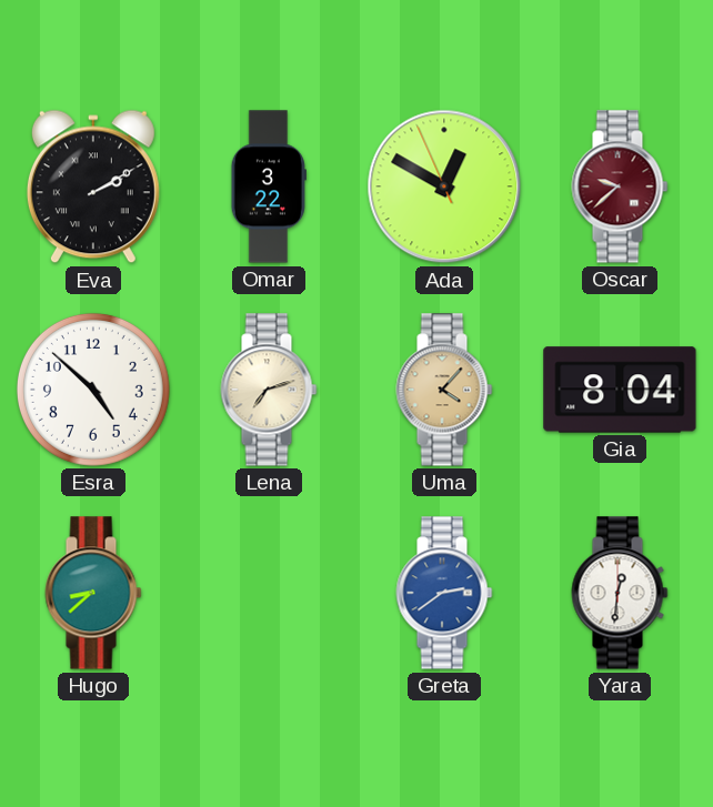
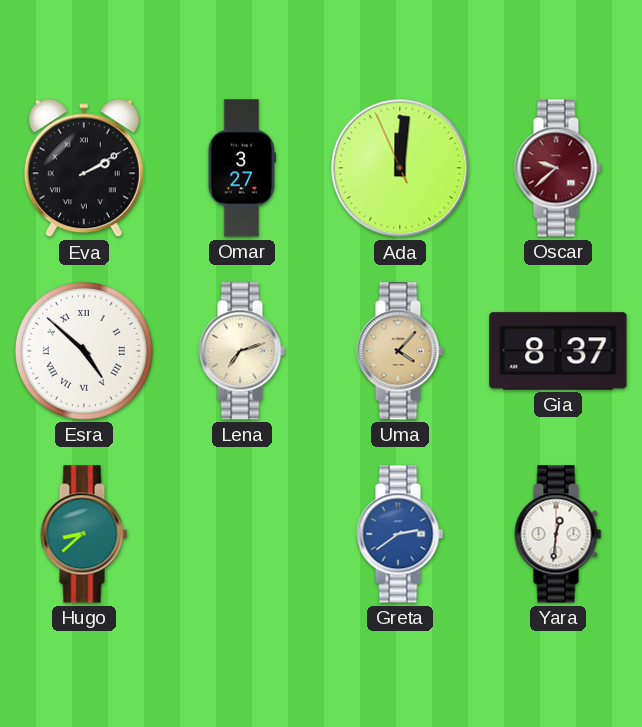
Omar: 3:22 -> 3:27
Ada: 12:49 -> 12:00
Esra numerals: Arabic -> Roman
Gia: 8:04 -> 8:37
